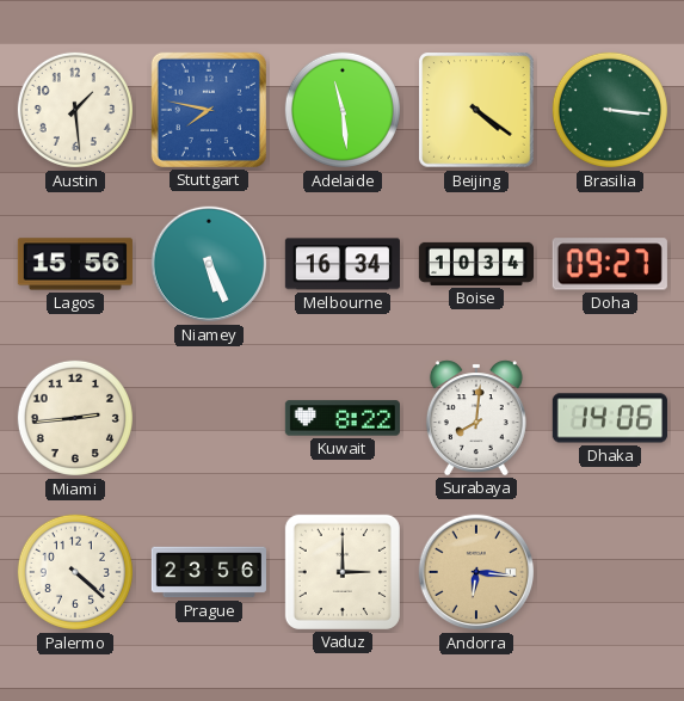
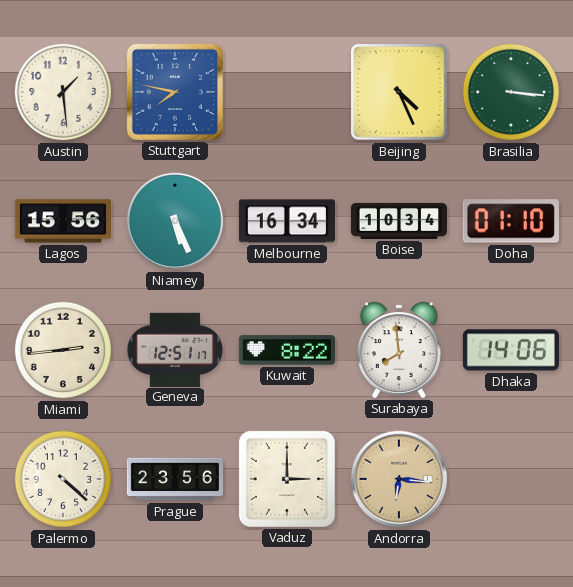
Adelaide: 11:29 -> none
Beijing: 4:21 -> 4:26
Doha: 09:27 -> 01:10
Geneva: none -> 12:51
Surabaya: 8:01 -> 7:59
